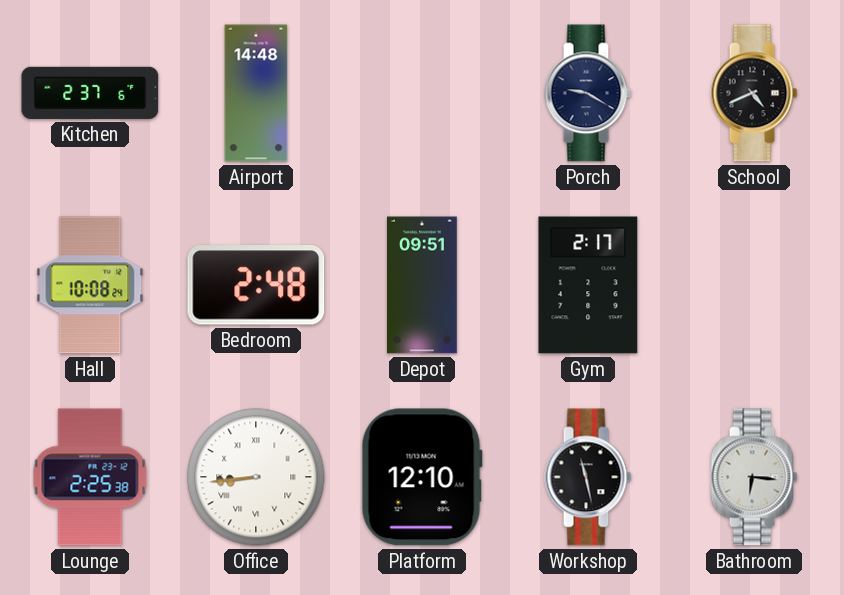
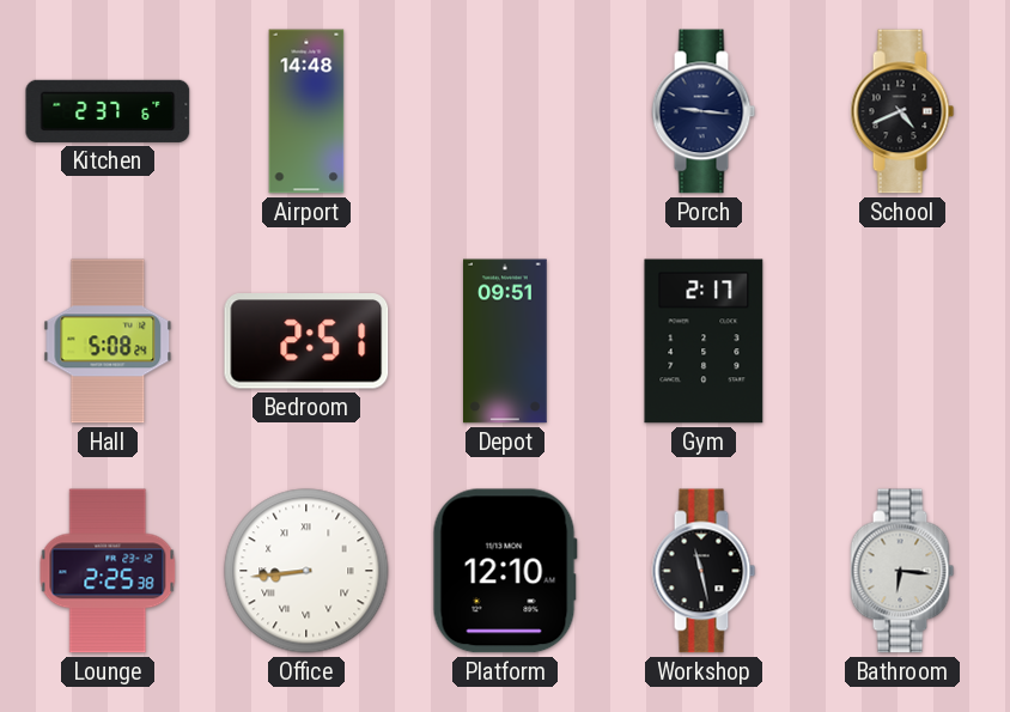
Porch: 9:20 -> 9:16
Hall: 10:08 -> 5:08
Bedroom: 2:48 -> 2:51
